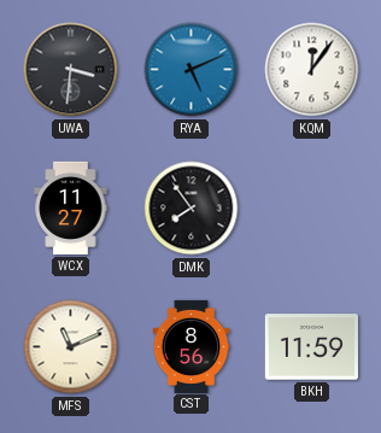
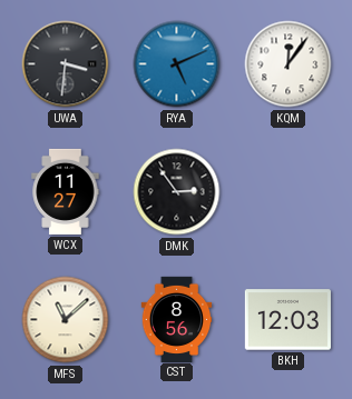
DMK: 7:54 -> 2:54
MFS: 11:11 -> 11:08
BKH: 11:59 -> 12:03
